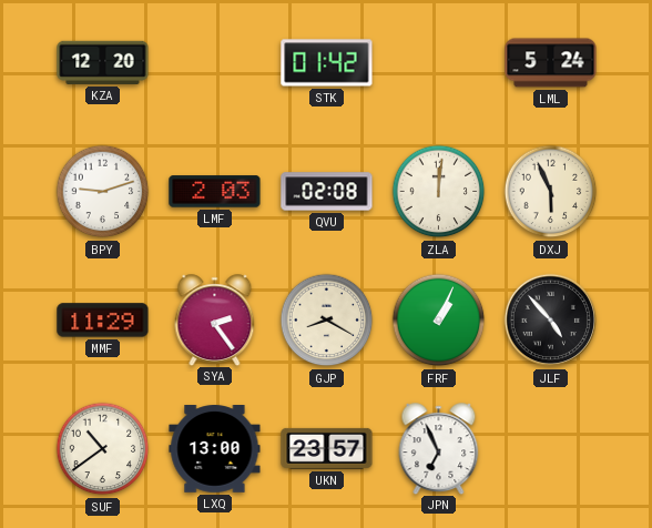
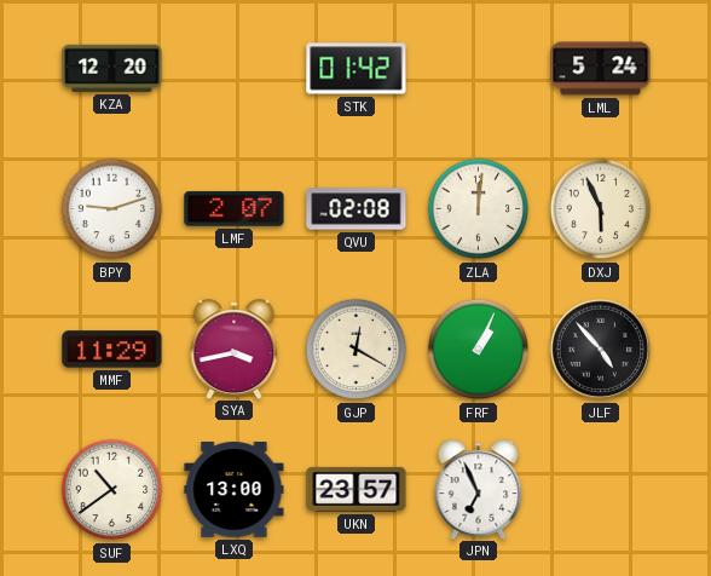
LMF: 2:03 -> 2:07
SYA: 2:24 -> 3:43
GJP: 8:20 -> 12:20
